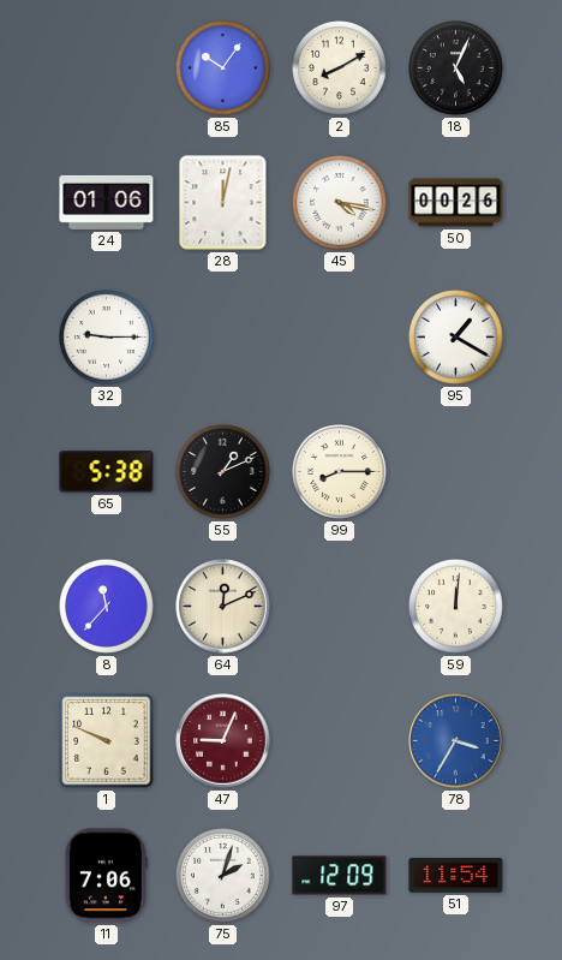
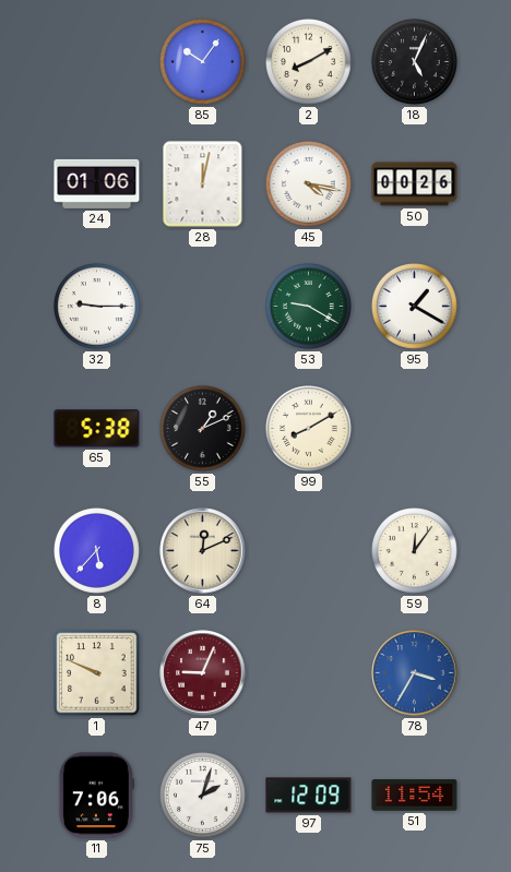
53: none -> 9:20
99: 8:15 -> 8:10
8: 11:37 -> 5:37
59: 12:01 -> 12:06
